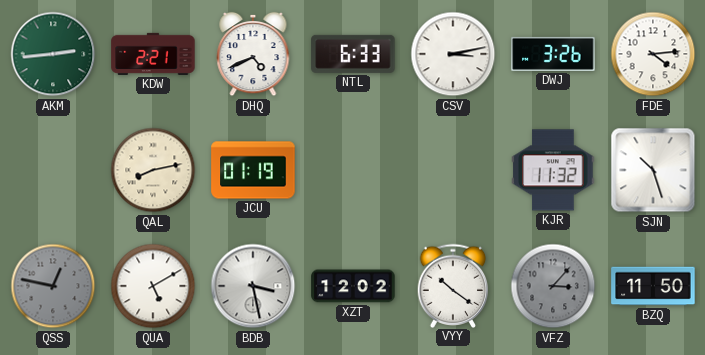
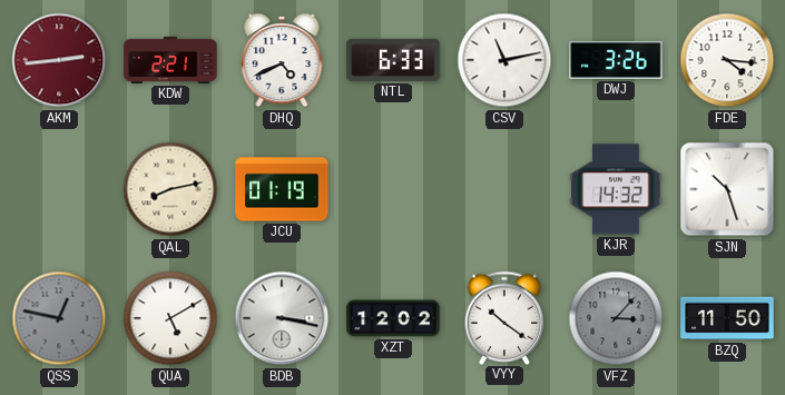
AKM dial: green -> burgundy
CSV: 3:13 -> 11:13
FDE: 4:14 -> 4:16
KJR: 11:32 -> 14:32
BDB: 3:28 -> 3:17
